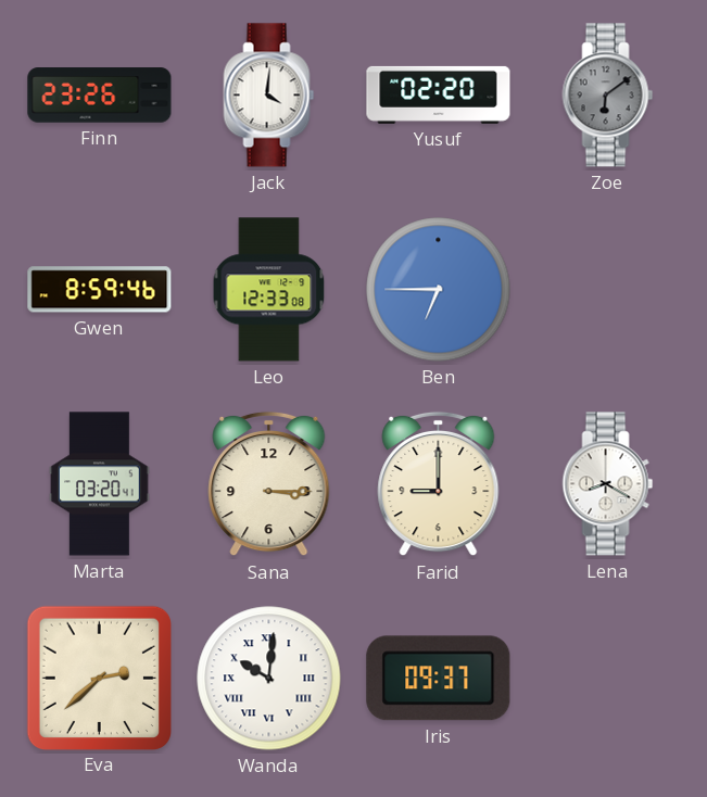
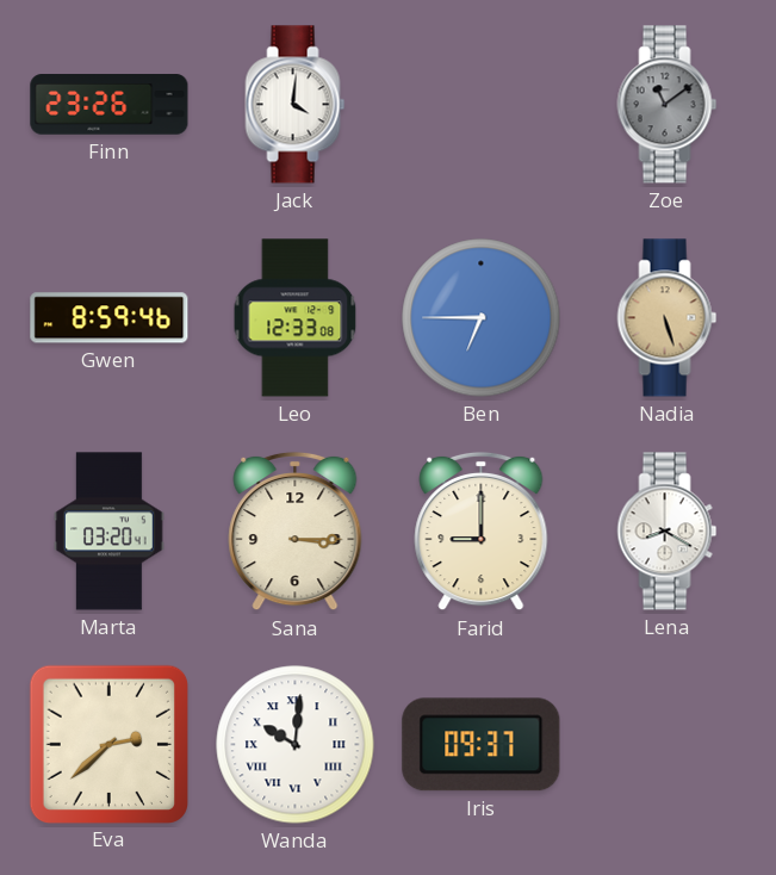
Yusuf: 02:20 -> none
Zoe: 6:09 -> 11:09
Nadia: none -> 5:27
